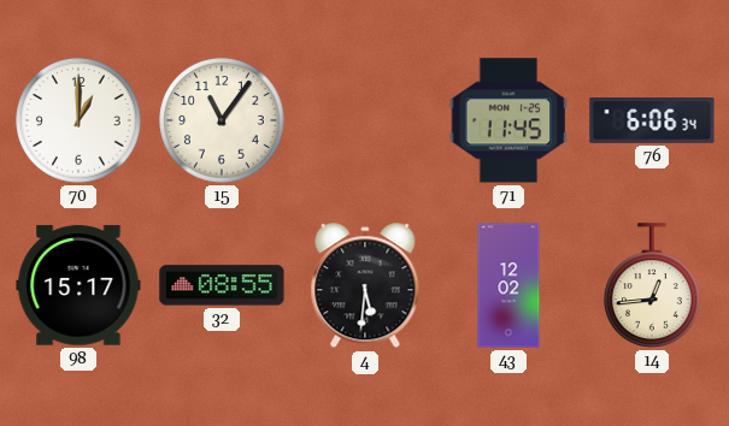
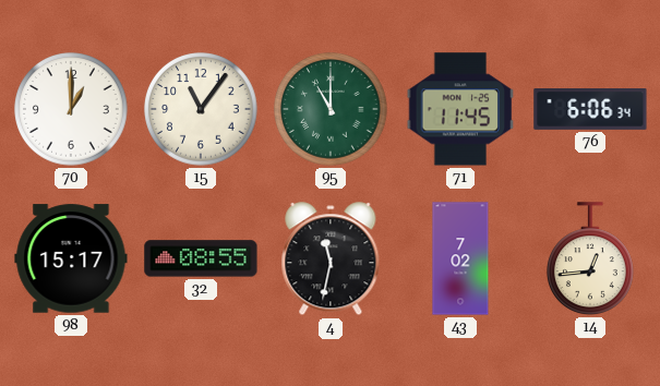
95: none -> 11:00
4: 5:31 -> 11:32
43: 12:02 -> 7:02
